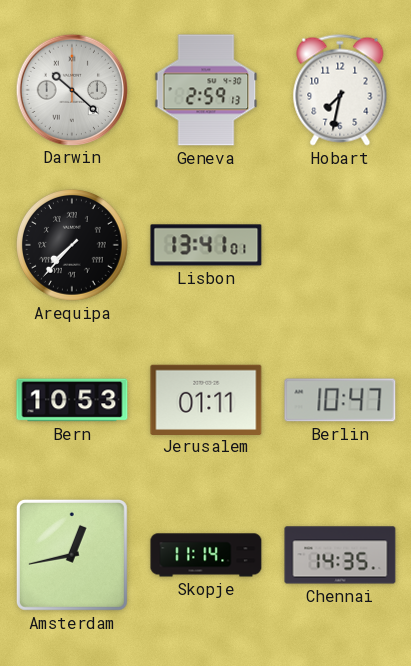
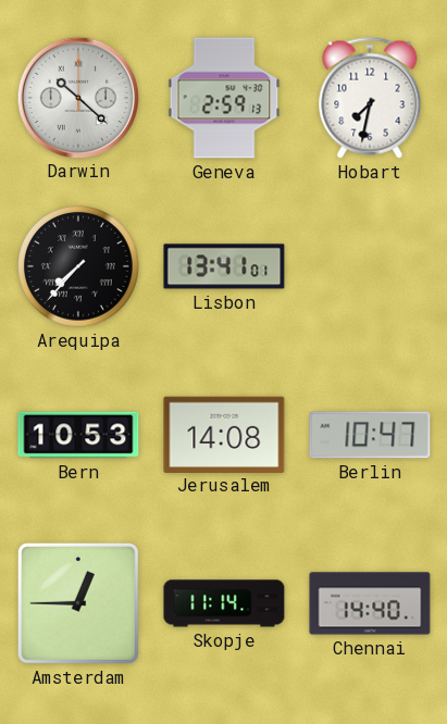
Jerusalem: 01:11 -> 14:08
Amsterdam: 12:43 -> 12:45
Chennai: 14:35 -> 14:40
